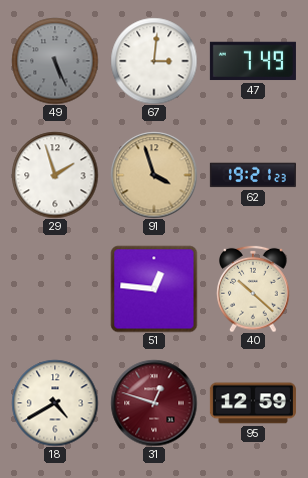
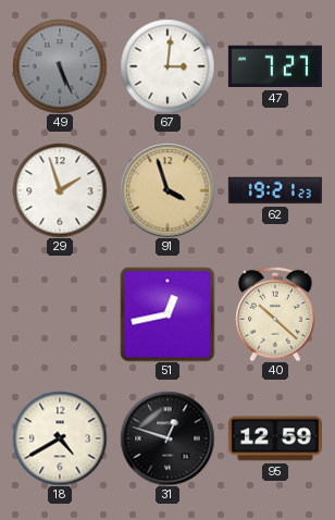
47: 7:49 -> 7:27
51: 12:46 -> 12:43
31 dial: burgundy -> black
